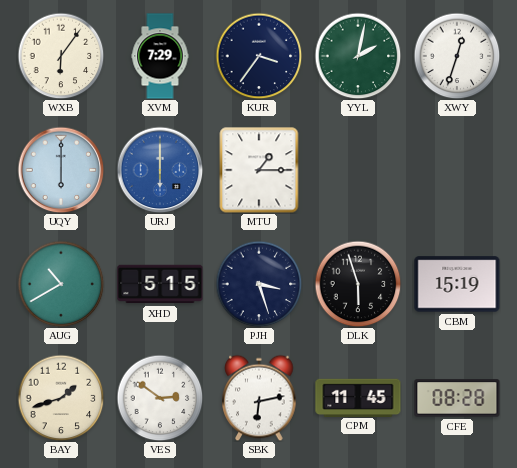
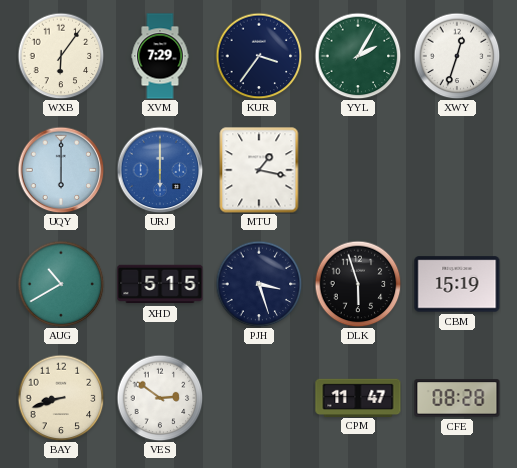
YYL: 2:02 -> 2:05
MTU: 1:15 -> 1:17
BAY: 1:42 -> 8:42
SBK: 6:13 -> none
CPM: 11:45 -> 11:47
